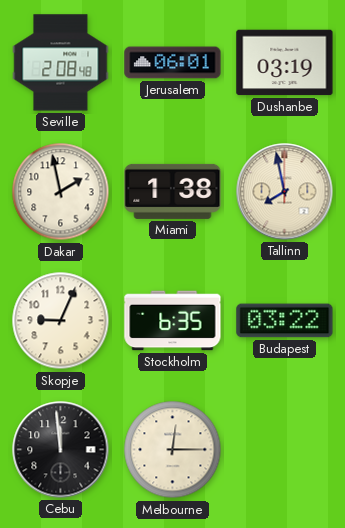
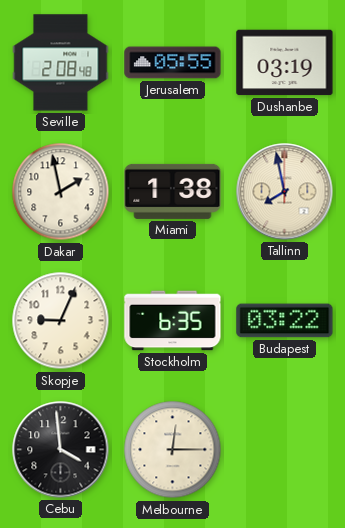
Jerusalem: 06:01 -> 05:55
Cebu: 11:59 -> 3:59
